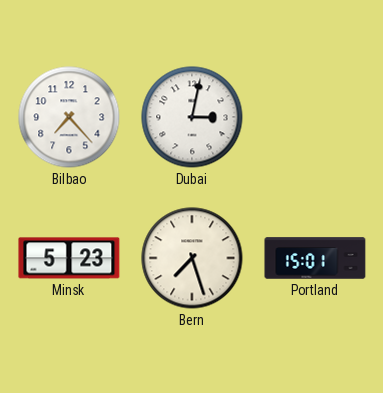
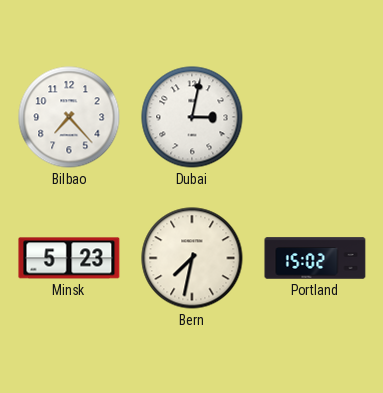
Bern: 7:27 -> 7:32
Portland: 15:01 -> 15:02
